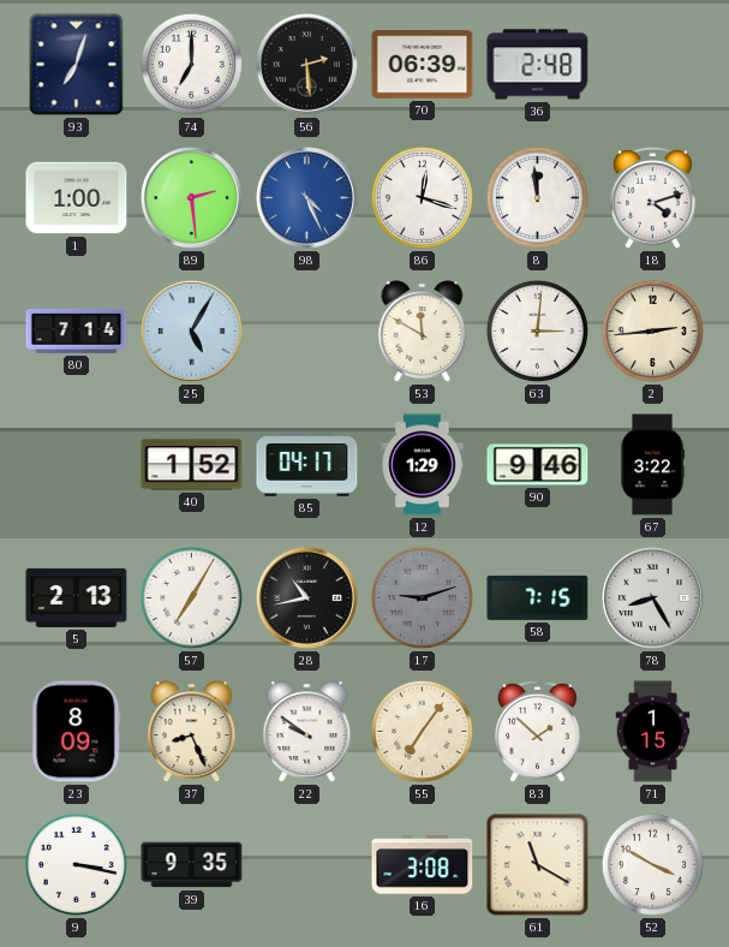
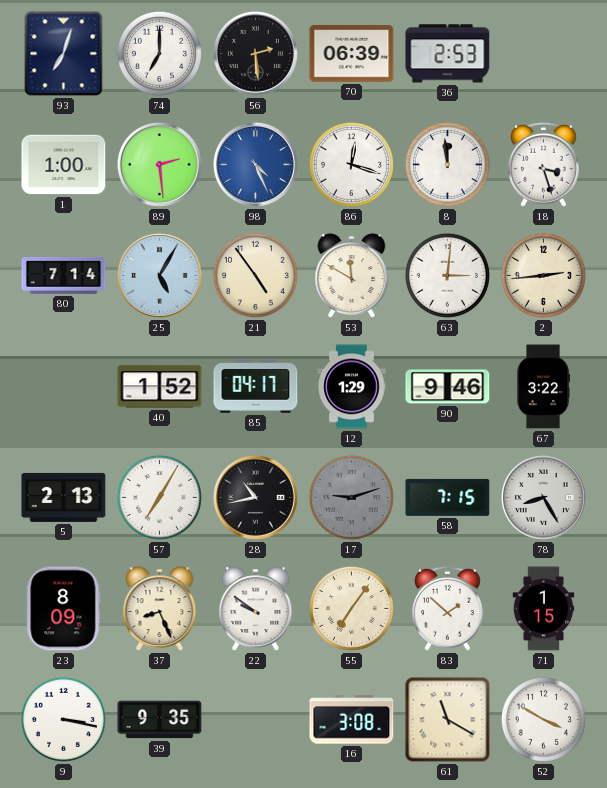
36: 2:48 -> 2:53
18: 4:12 -> 3:27
21: none -> 4:54
